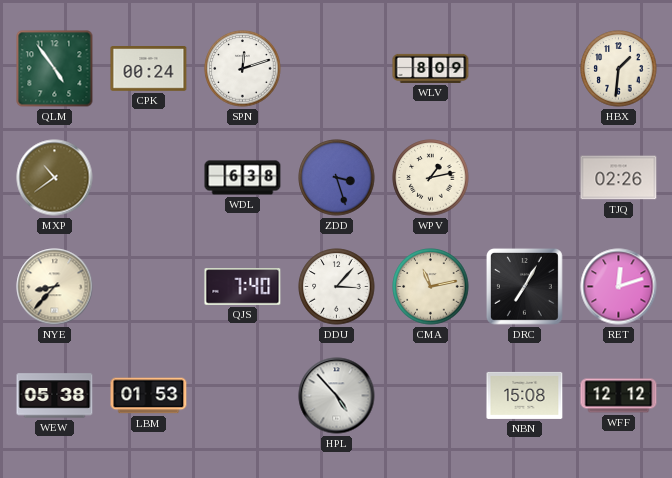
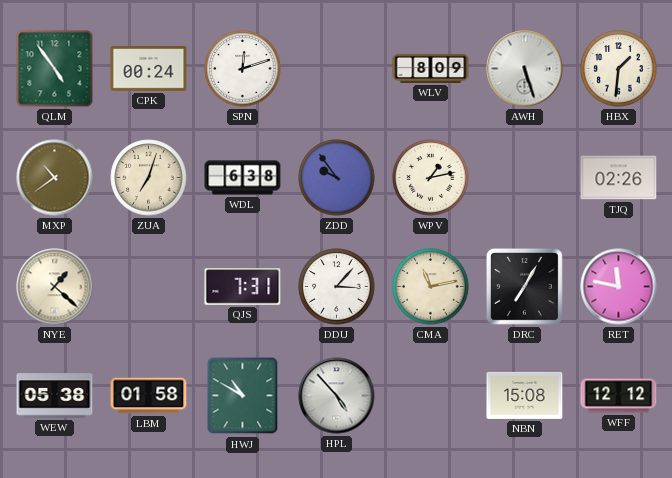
AWH: none -> 5:27
ZUA: none -> 7:03
ZDD: 3:27 -> 9:54
NYE: 8:37 -> 1:22
QJS: 7:40 -> 7:31
RET: 12:12 -> 11:47
LBM: 01:53 -> 01:58
HWJ: none -> 10:50
